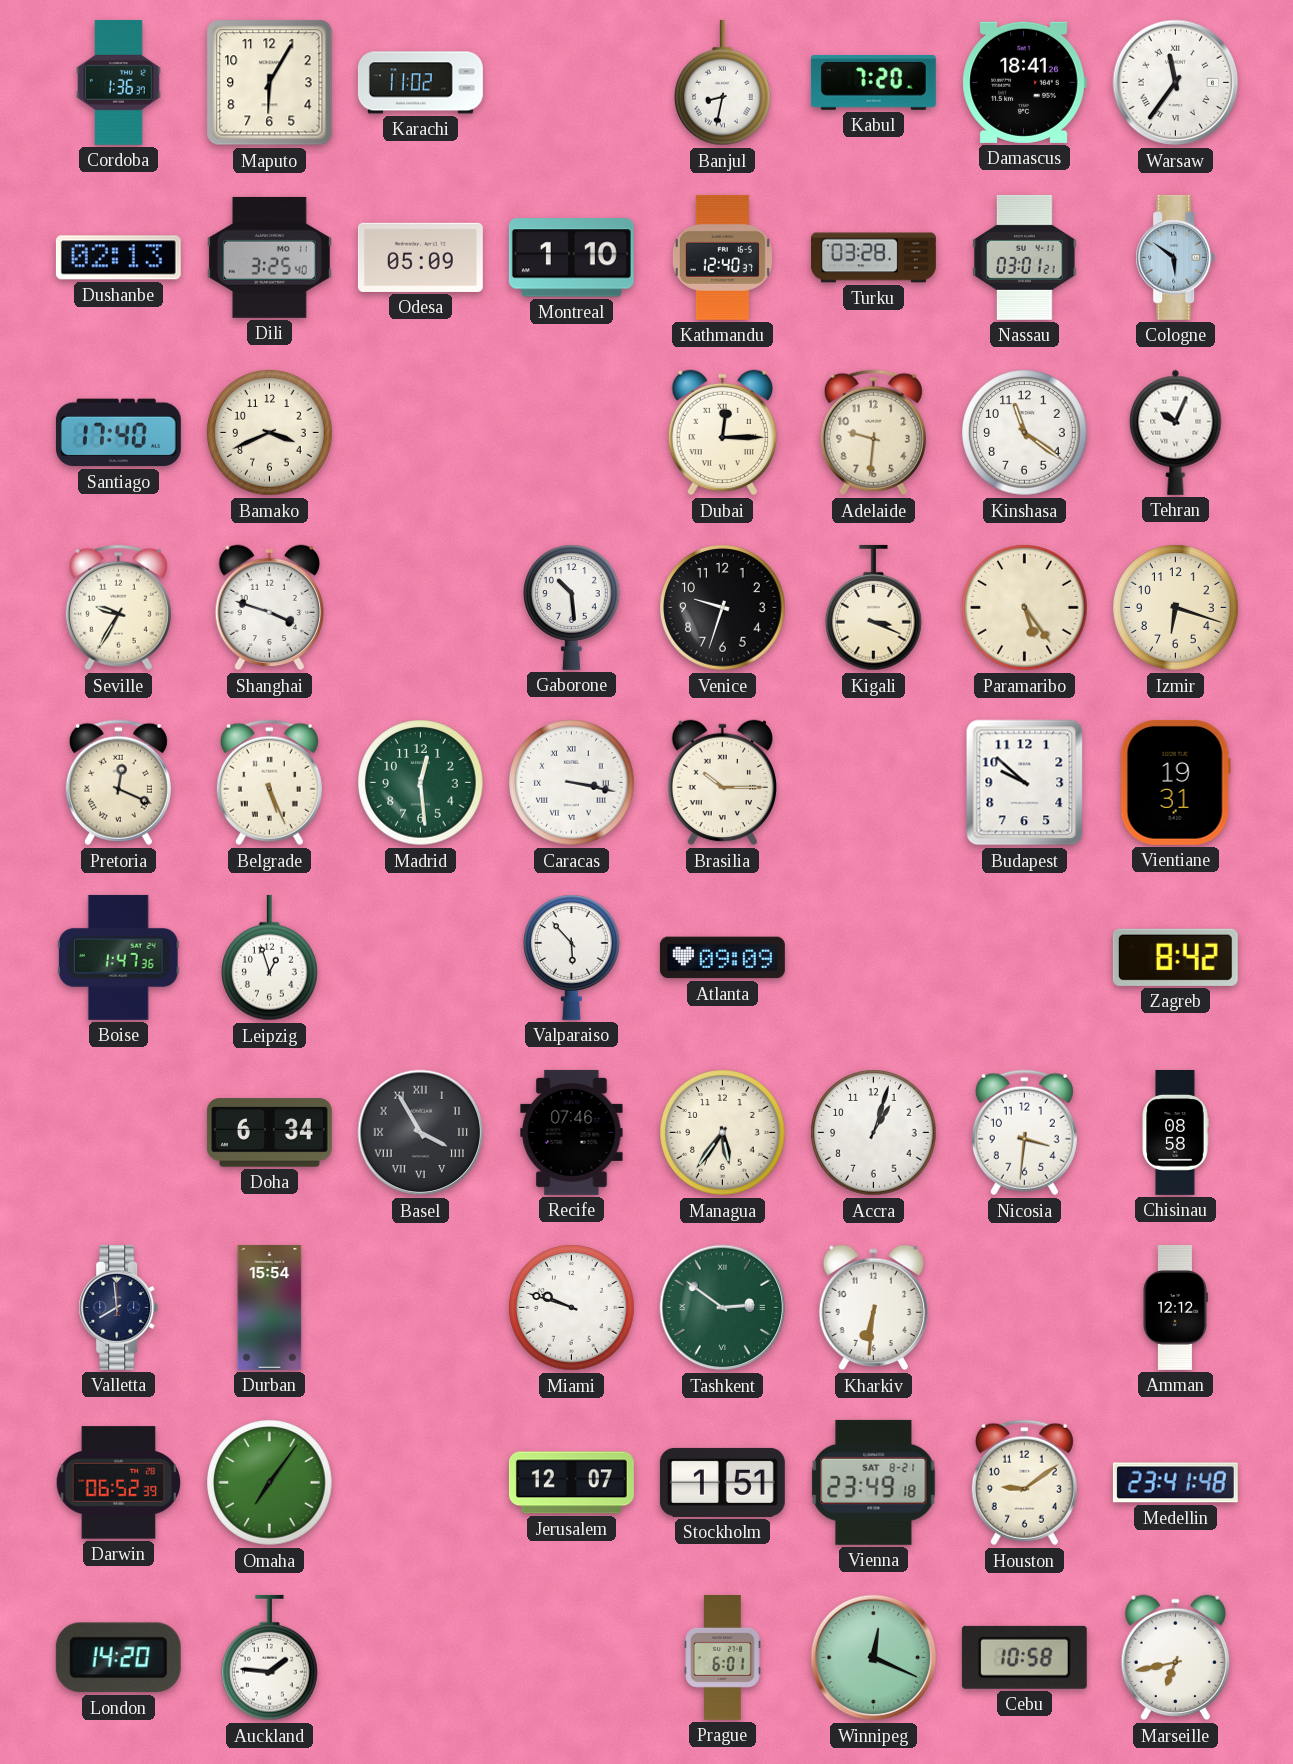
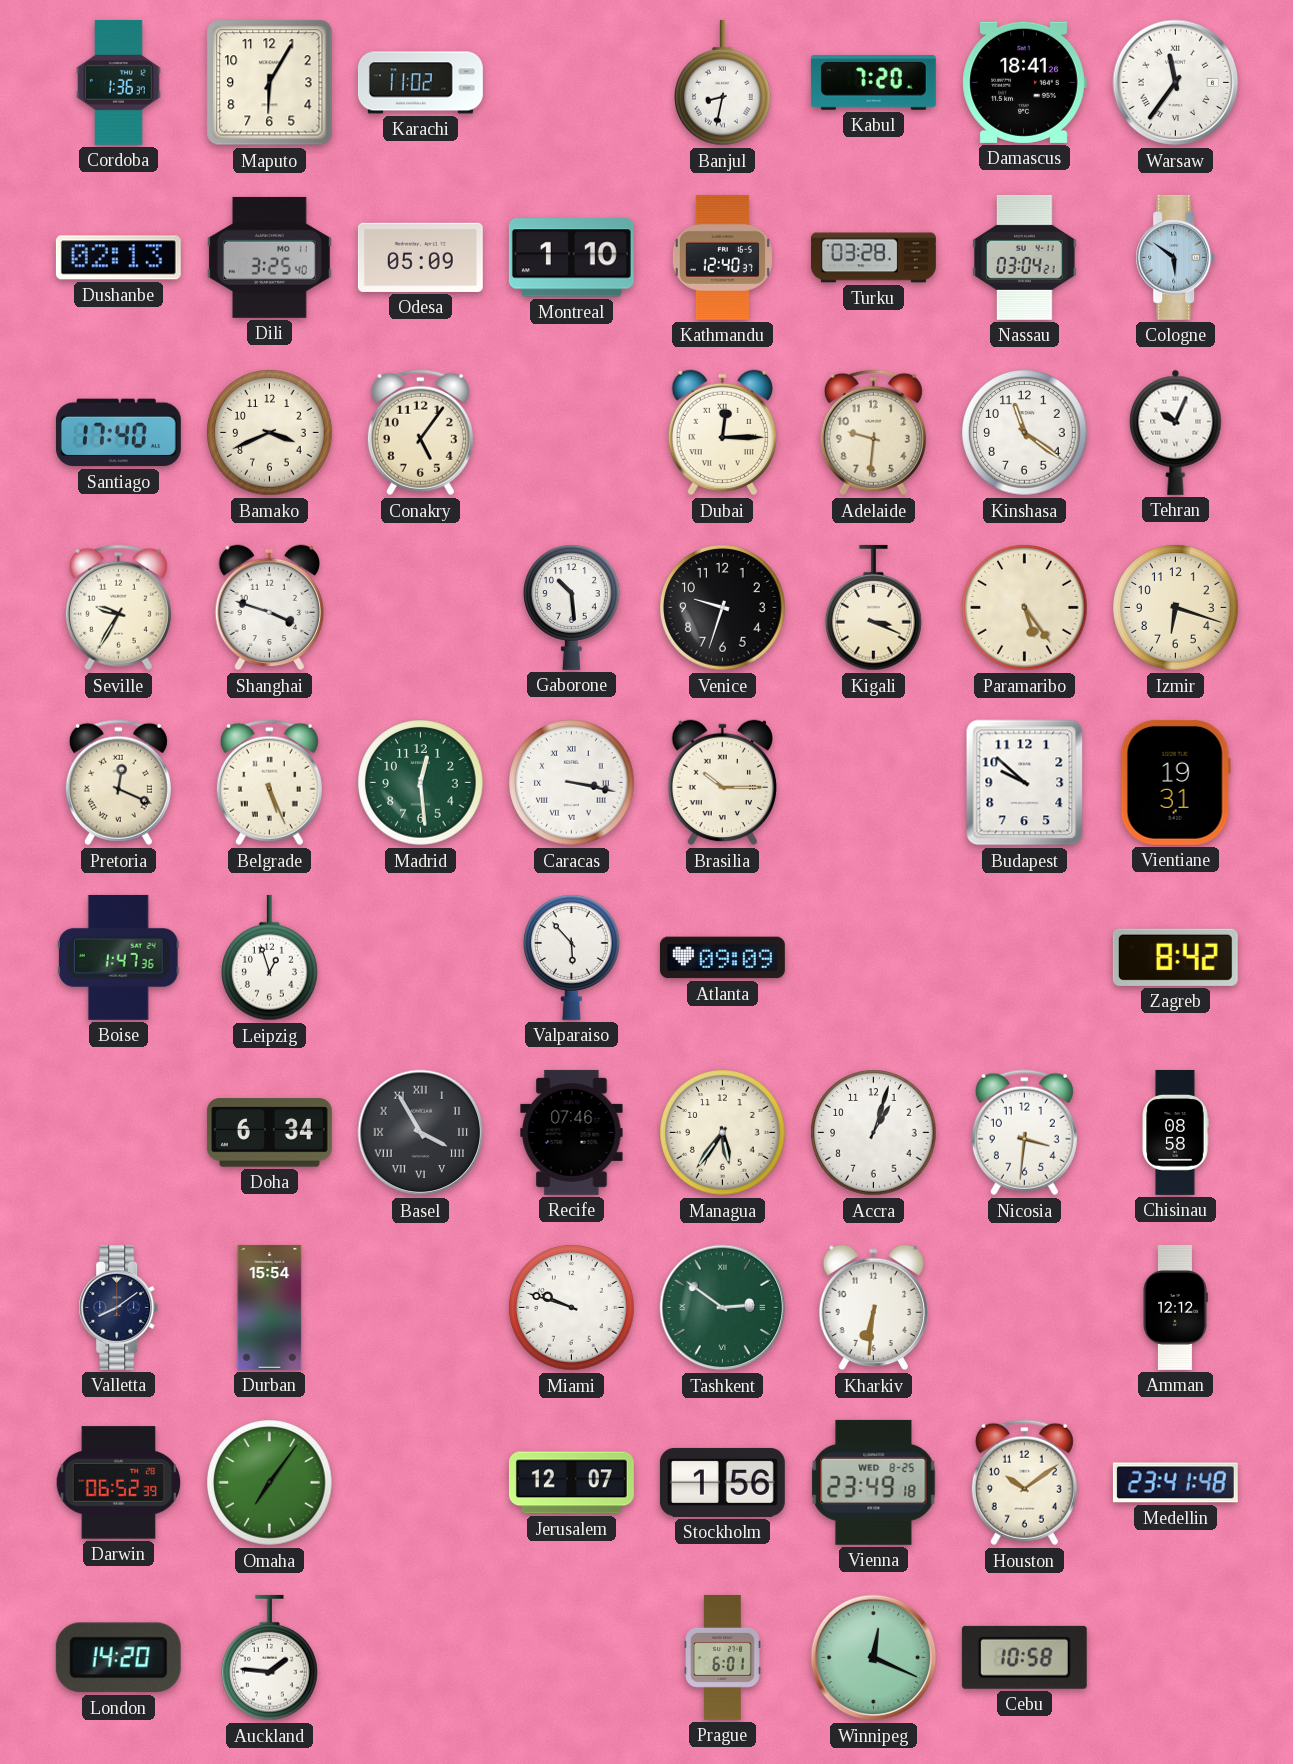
Nassau: 03:01 -> 03:04
Conakry: none -> 5:06
Valletta: 7:59 -> 8:09
Stockholm: 1:51 -> 1:56
Vienna date: SAT 8-21 -> WED 8-25
Houston: 9:09 -> 10:09
Marseille: 6:43 -> none
